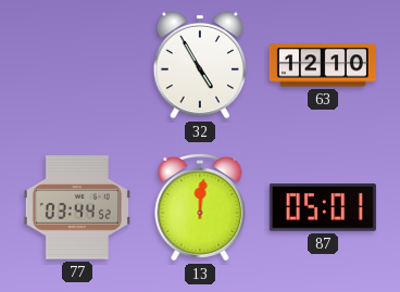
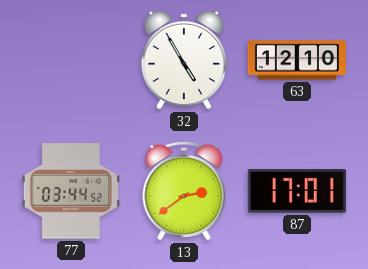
13: 12:01 -> 2:39
87: 05:01 -> 17:01
